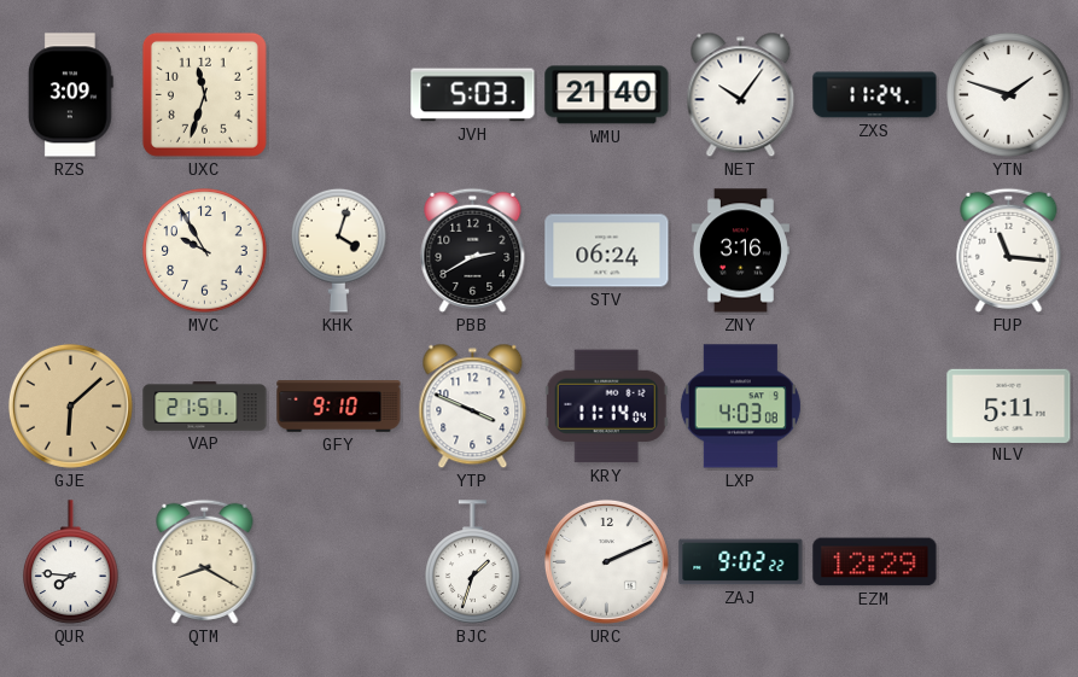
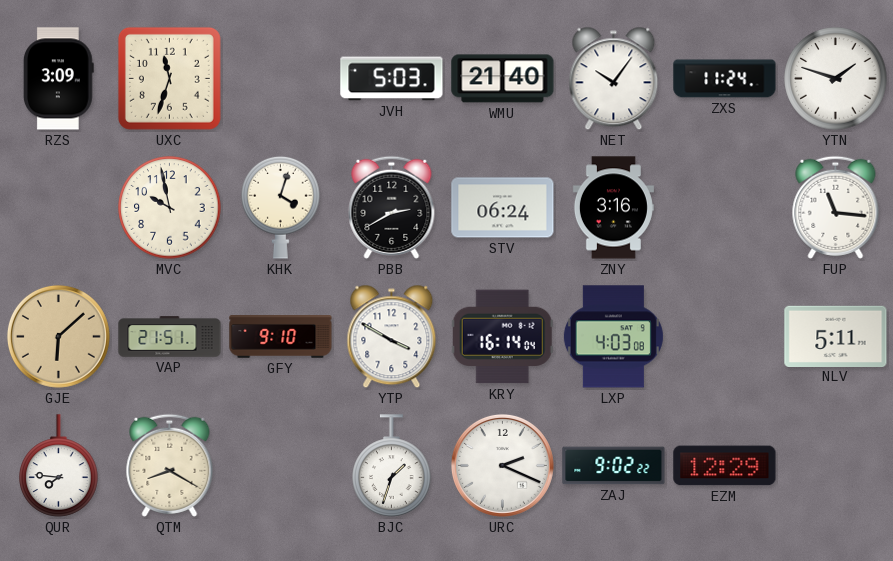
MVC: 9:55 -> 9:58
YTP: 3:49 -> 3:50
KRY: 11:14 -> 16:14
URC: 2:11 -> 2:19
